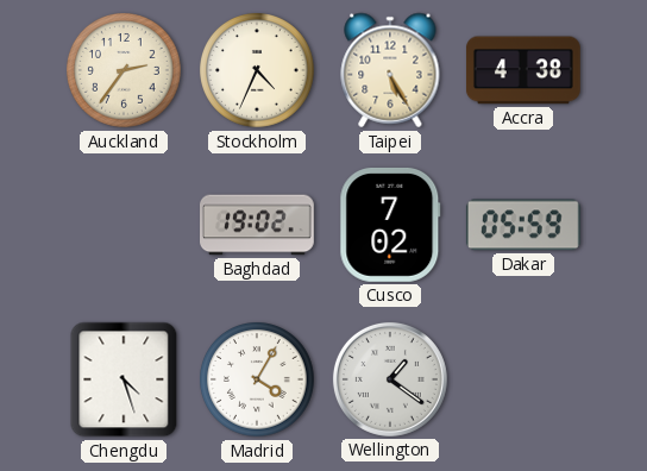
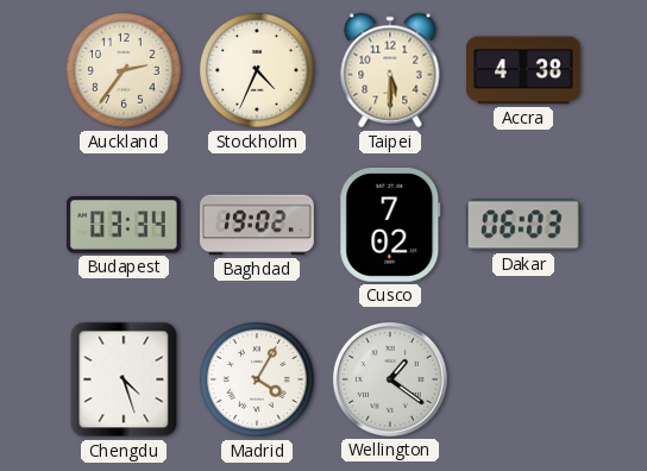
Taipei: 5:25 -> 5:30
Budapest: none -> 03:34
Dakar: 05:59 -> 06:03
